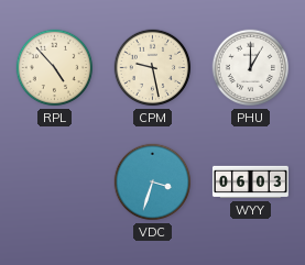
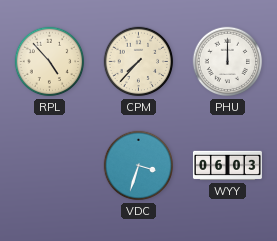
CPM: 9:28 -> 7:37
PHU: 1:00 -> 12:00
